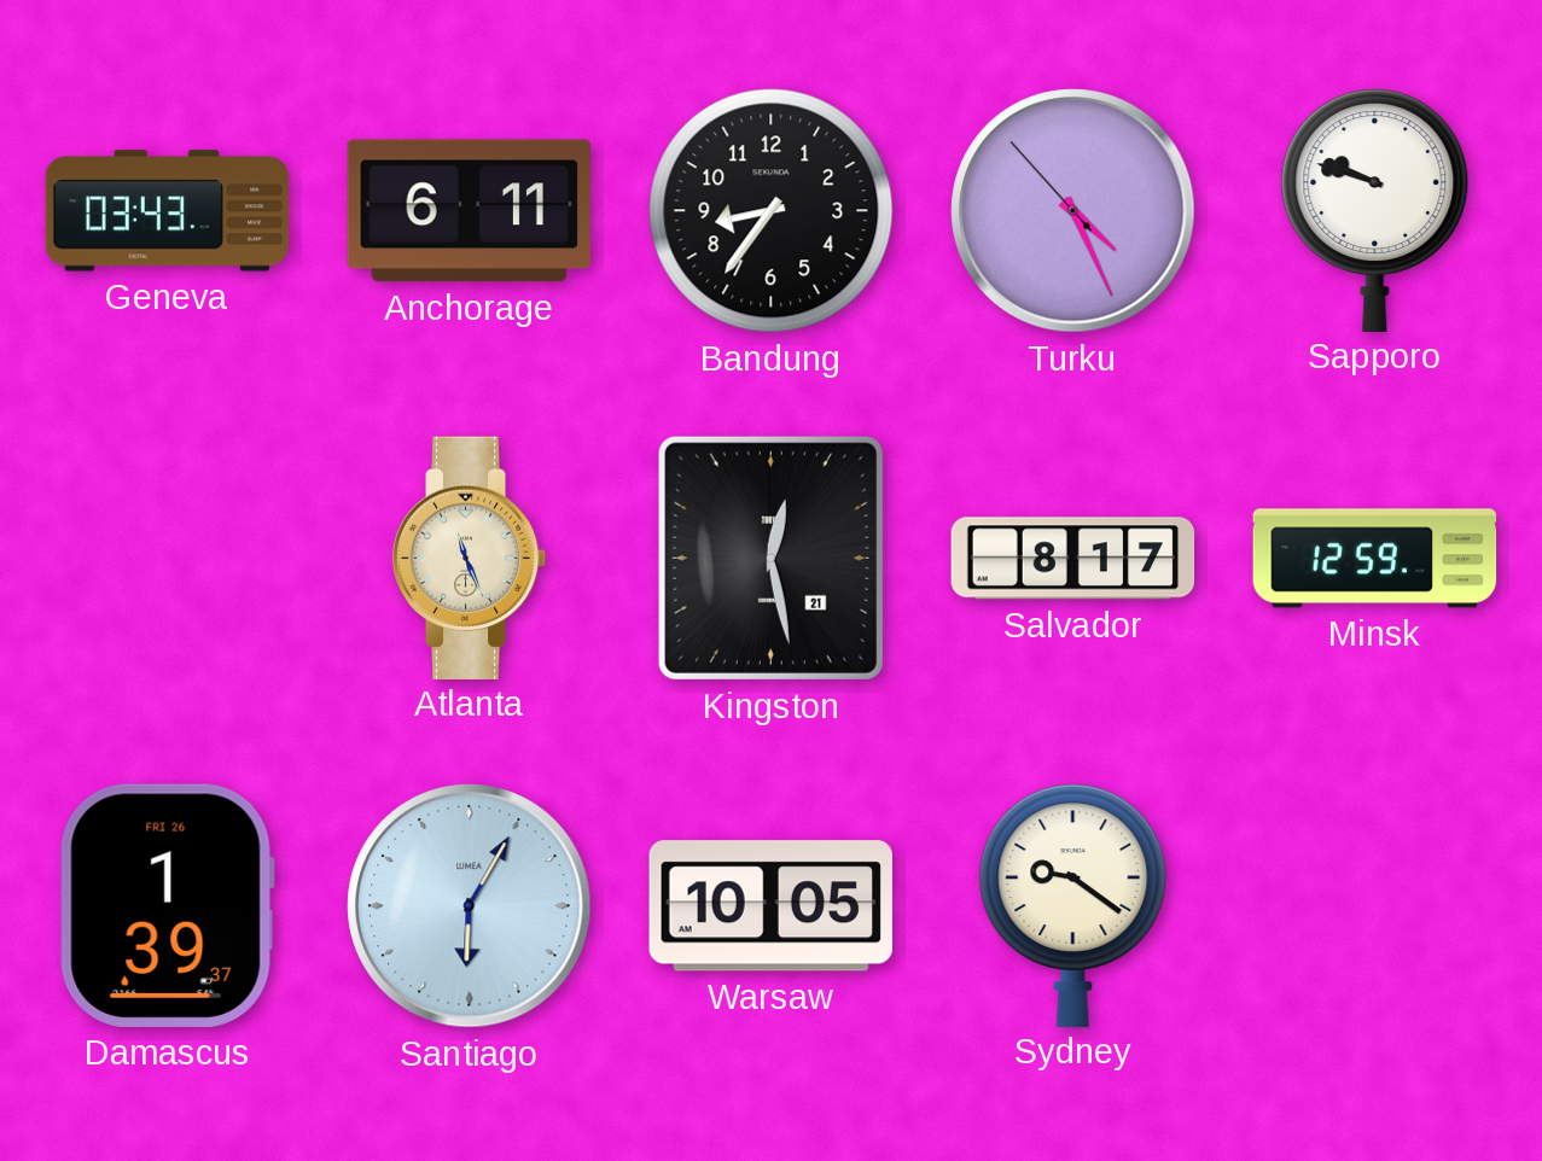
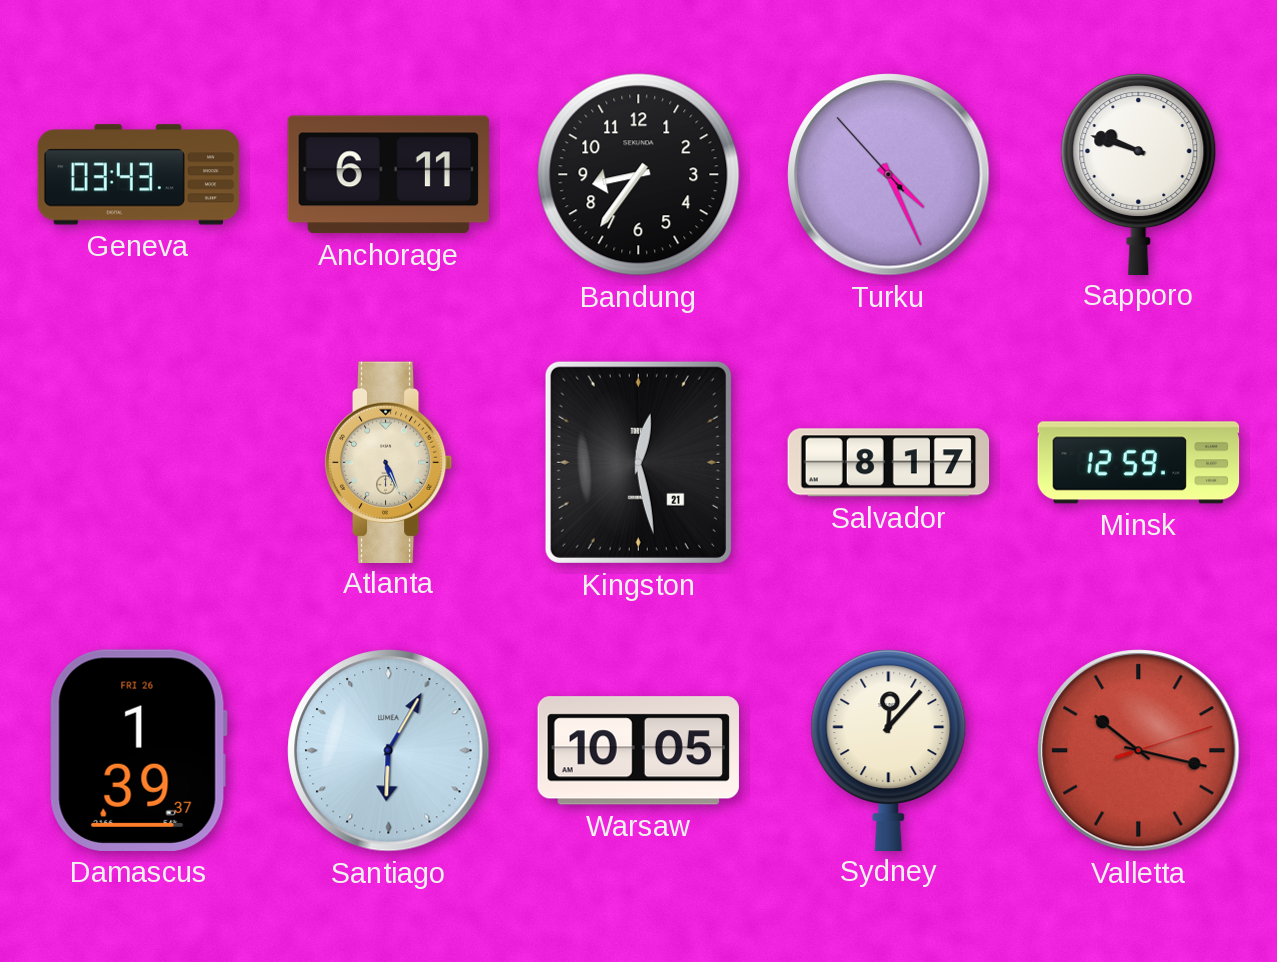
Atlanta: 11:26 -> 5:26
Sydney: 9:21 -> 12:07
Valletta: none -> 10:17
